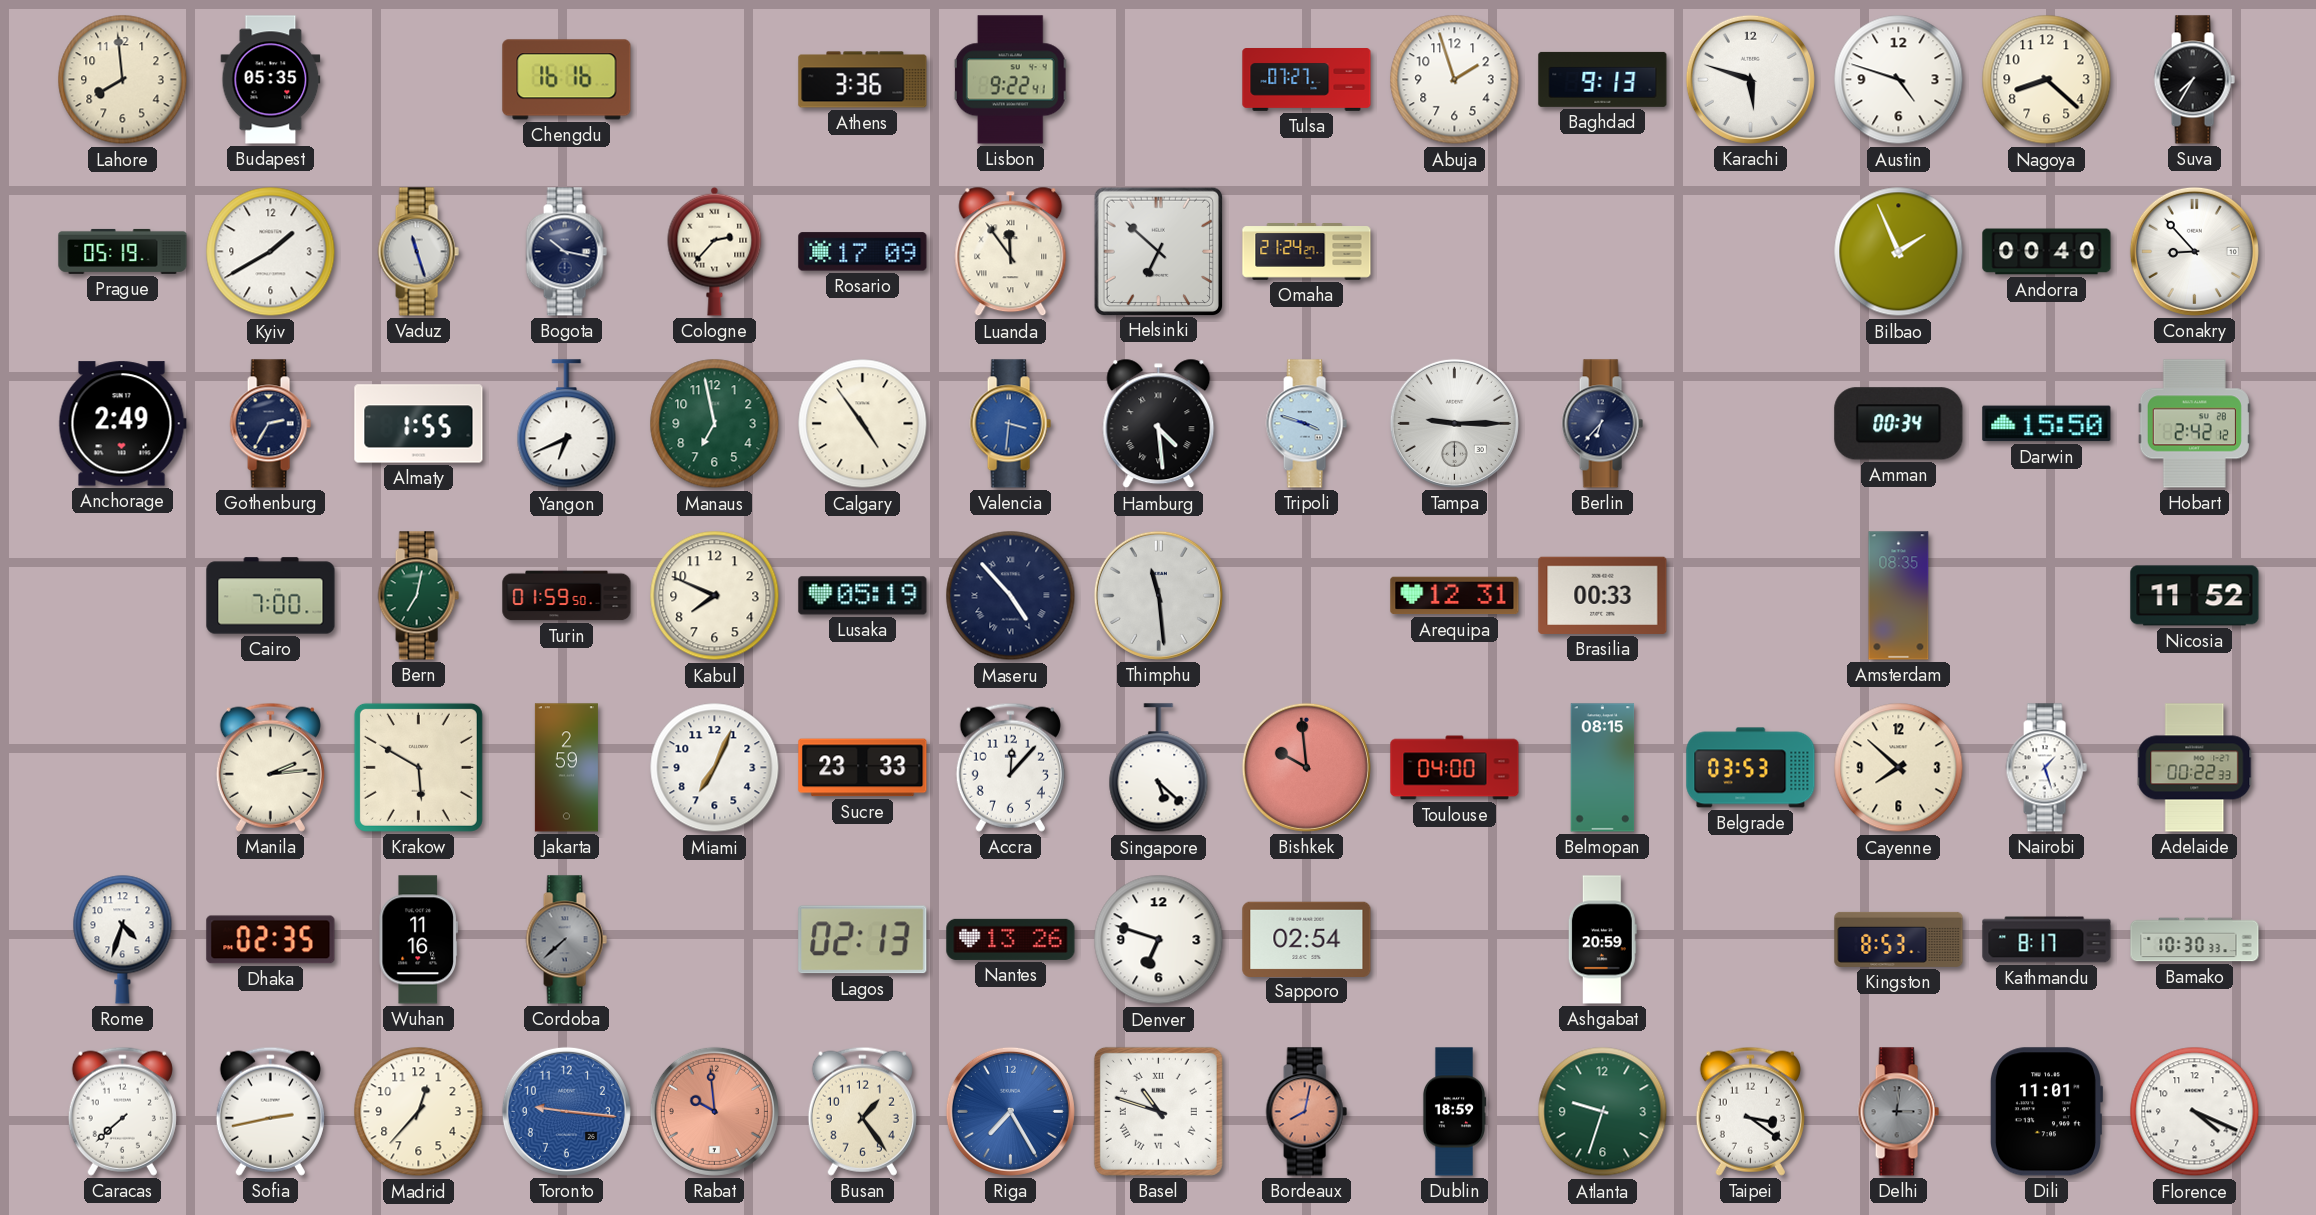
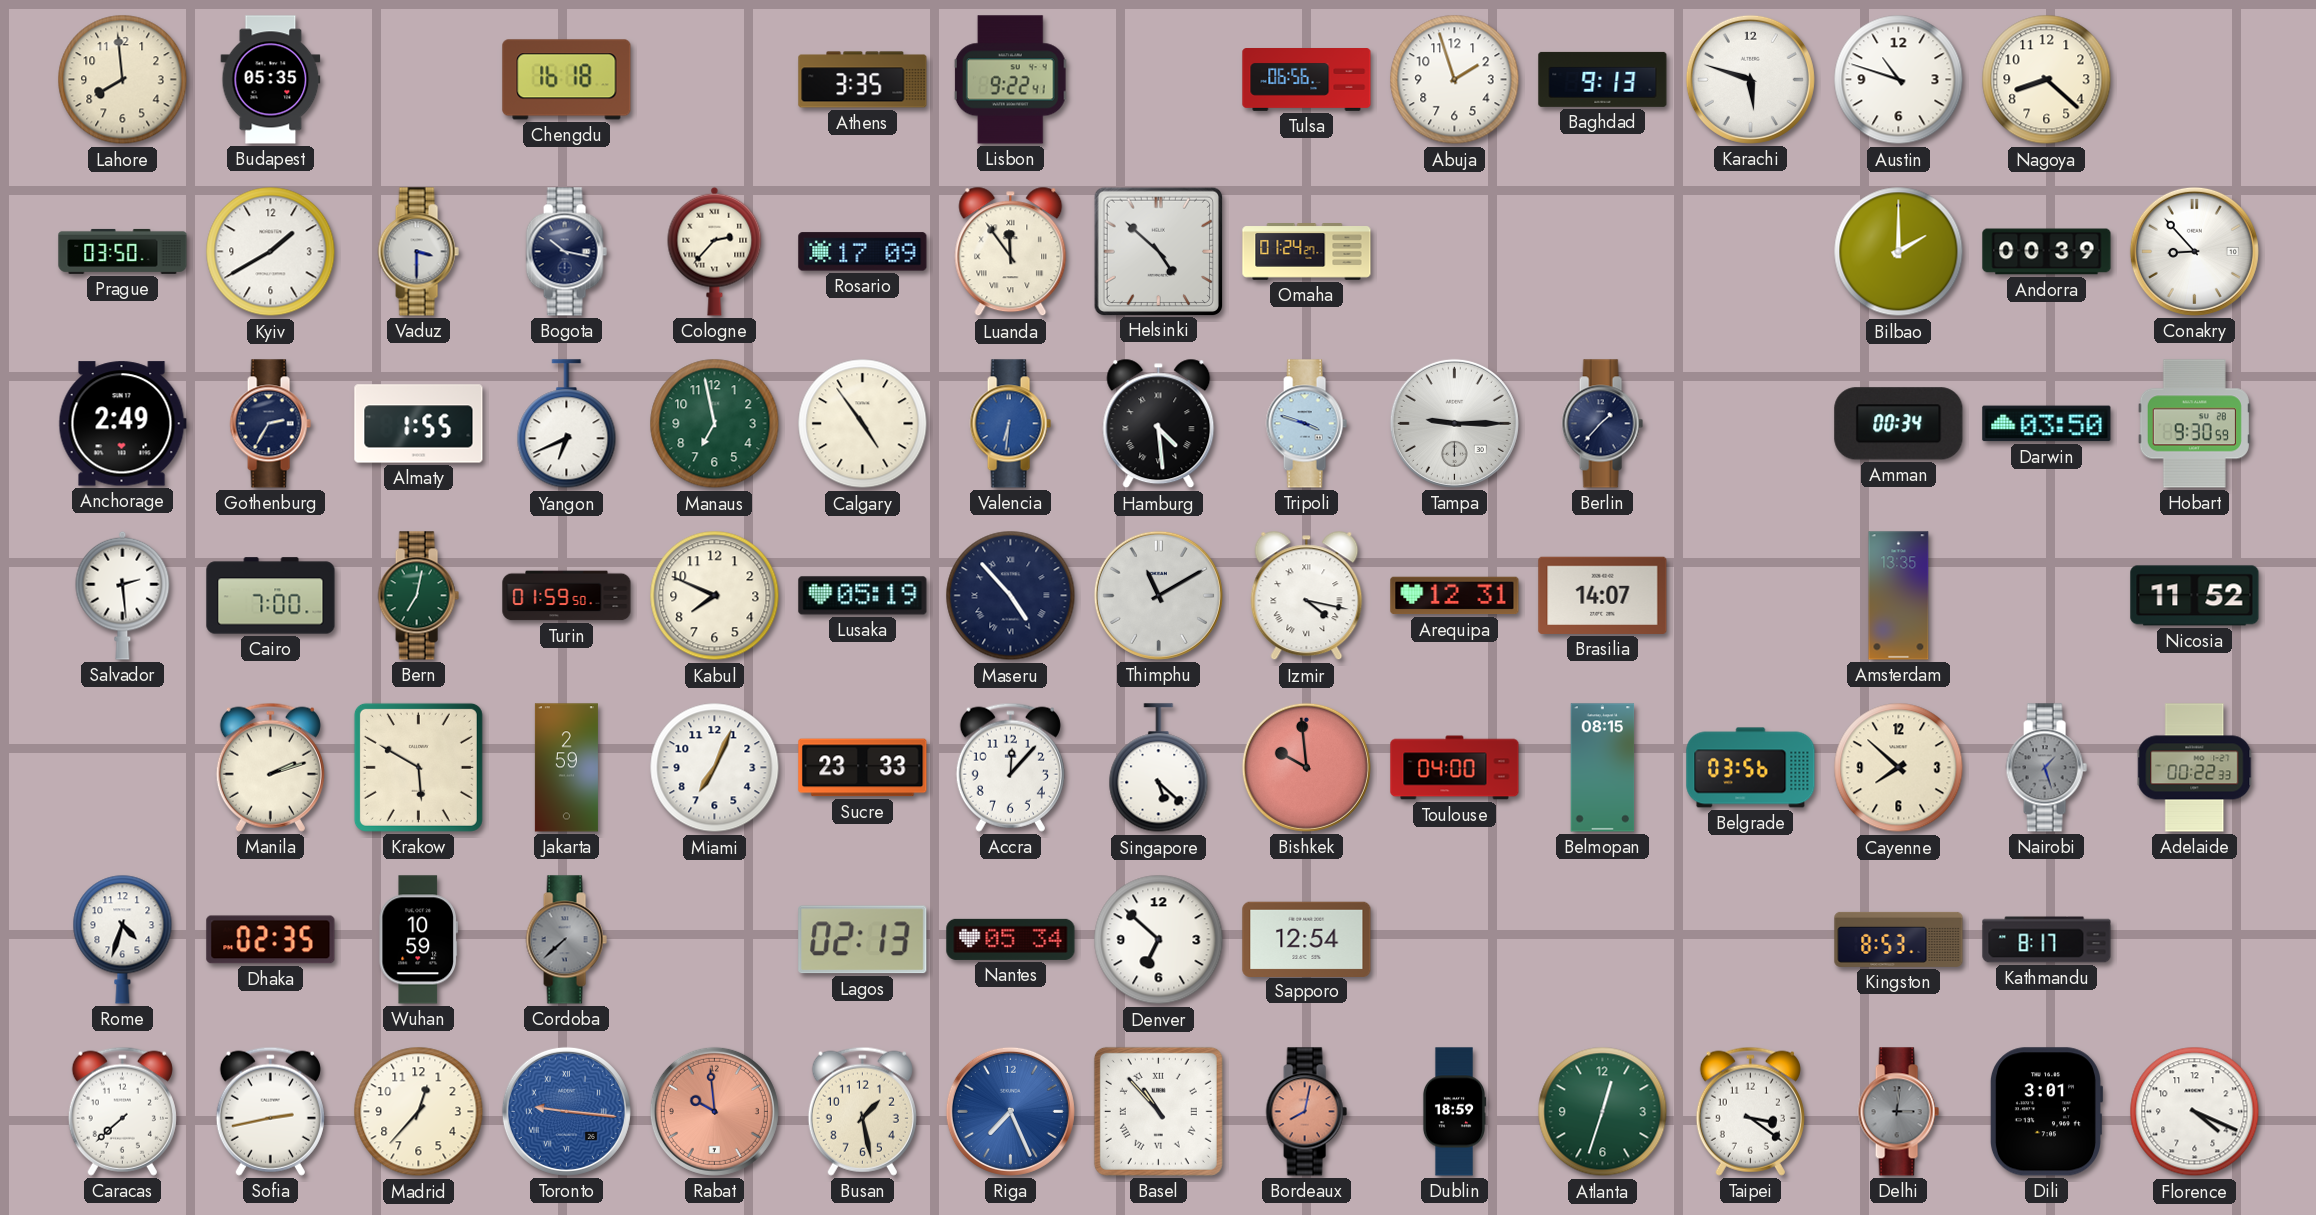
Chengdu: 16:16 -> 16:18
Athens: 3:36 -> 3:35
Tulsa: 07:27 -> 06:56
Austin: 4:48 -> 10:48
Suva: 7:35 -> none
Prague: 05:19 -> 03:50
Vaduz: 11:27 -> 3:30
Helsinki: 6:52 -> 4:52
Omaha: 21:24 -> 01:24
Bilbao: 1:56 -> 2:00
Andorra: 00:40 -> 00:39
Valencia: 3:31 -> 6:31
Berlin: 6:37 -> 1:37
Darwin: 15:50 -> 03:50
Hobart: 2:42 -> 9:30
Salvador: none -> 2:29
Thimphu: 11:29 -> 11:10
Izmir: none -> 4:17
Brasilia: 00:33 -> 14:07
Amsterdam: 08:35 -> 13:35
Manila: 2:14 -> 2:12
Belgrade: 03:53 -> 03:56
Nairobi dial: white -> grey
Wuhan: 11:16 -> 10:59
Nantes: 13:26 -> 05:34
Denver: 6:48 -> 6:52
Sapporo: 02:54 -> 12:54
Ashgabat: 20:59 -> none
Bamako: 10:30 -> none
Toronto numerals: Arabic -> Roman
Busan: 1:24 -> 1:28
Riga: 7:25 -> 7:26
Basel: 10:48 -> 10:53
Atlanta: 9:33 -> 12:33
Dili: 11:01 -> 3:01
